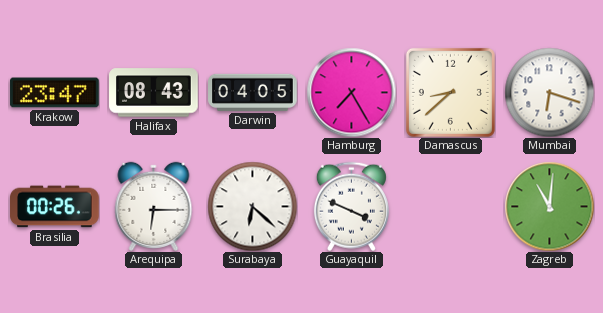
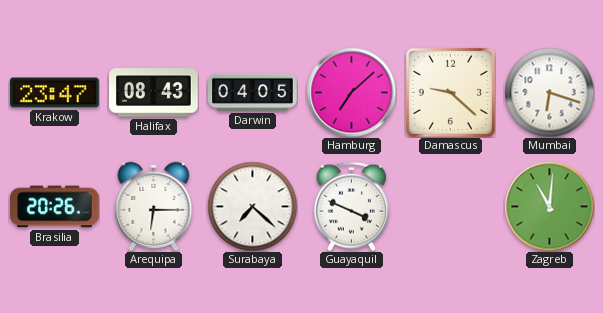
Hamburg: 7:25 -> 7:08
Damascus: 8:38 -> 9:22
Brasilia: 00:26 -> 20:26
Surabaya: 6:22 -> 7:22
